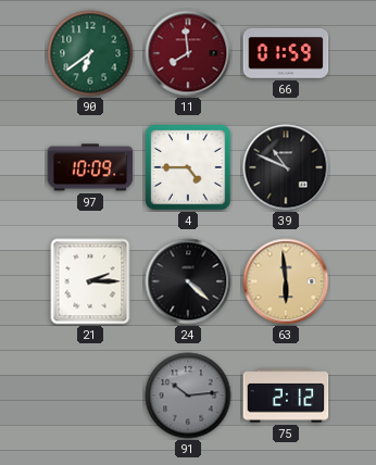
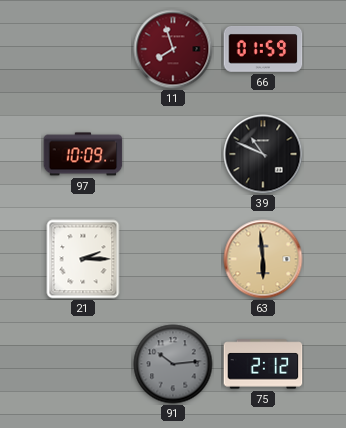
90: 6:39 -> none
11: 7:59 -> 7:57
4: 4:45 -> none
24: 4:22 -> none
